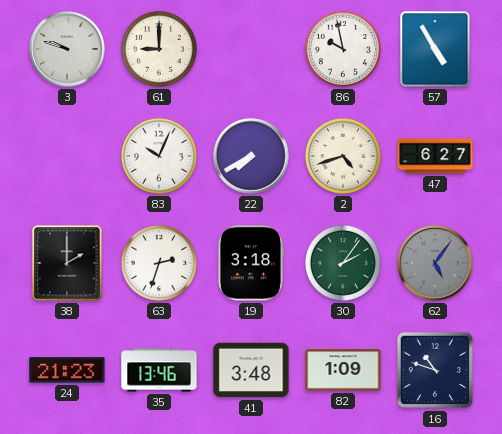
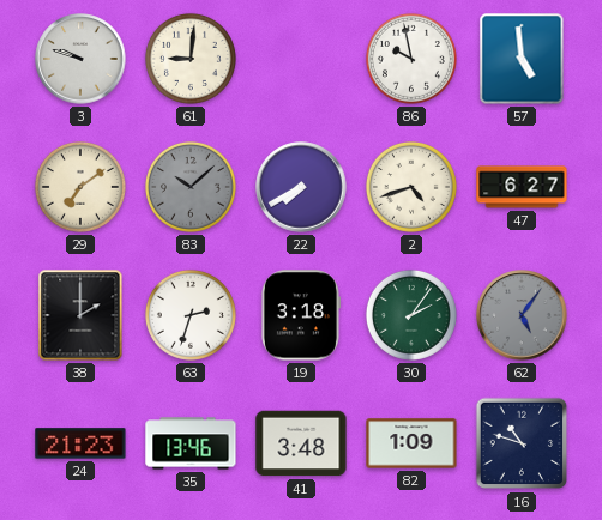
61: 9:00 -> 9:01
57: 4:55 -> 4:59
29: none -> 7:09
83: 10:04 -> 10:08
83 dial: white -> grey
